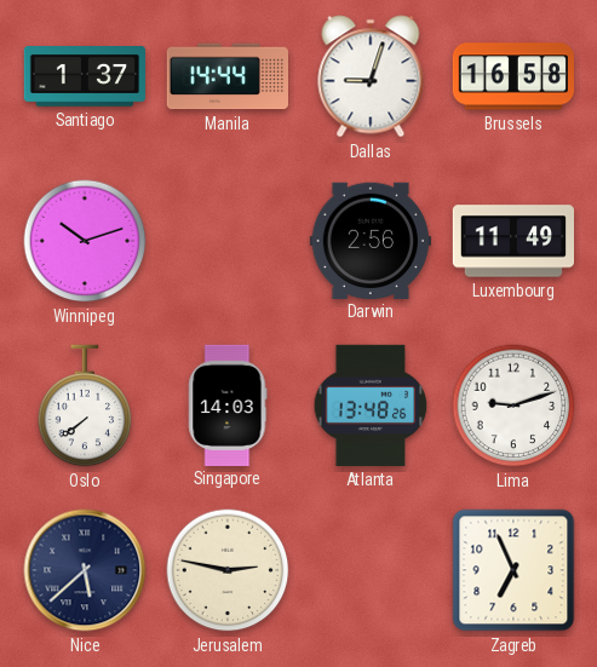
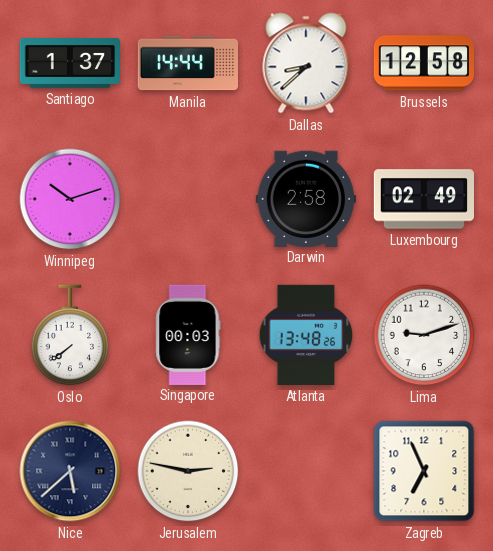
Dallas: 9:03 -> 8:38
Brussels: 16:58 -> 12:58
Darwin: 2:56 -> 2:58
Luxembourg: 11:49 -> 02:49
Singapore: 14:03 -> 00:03
